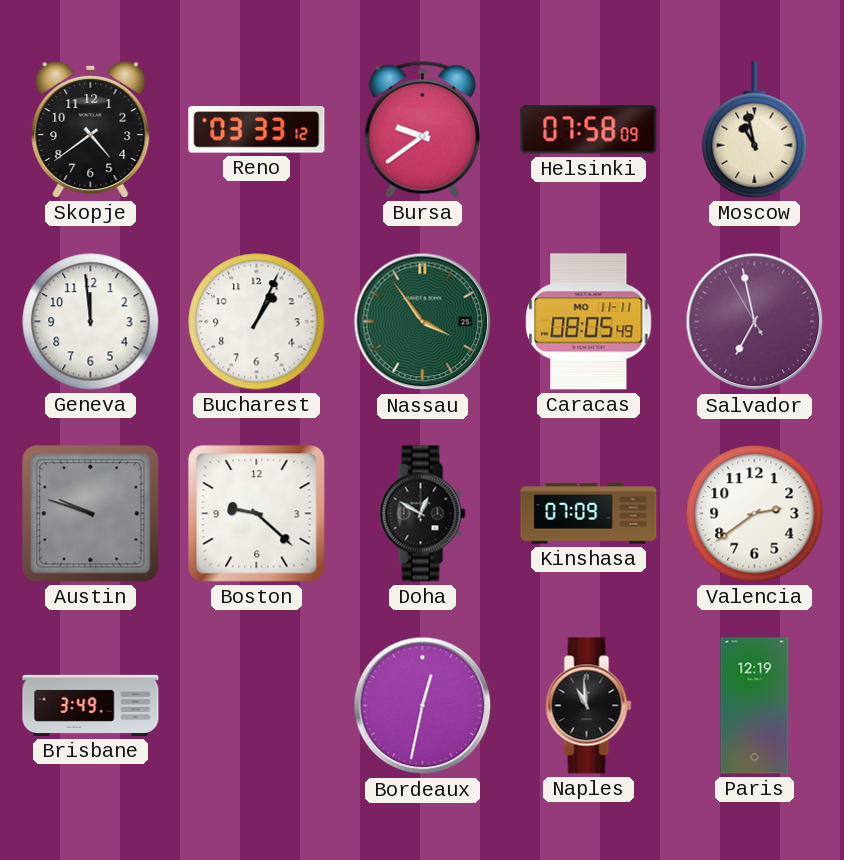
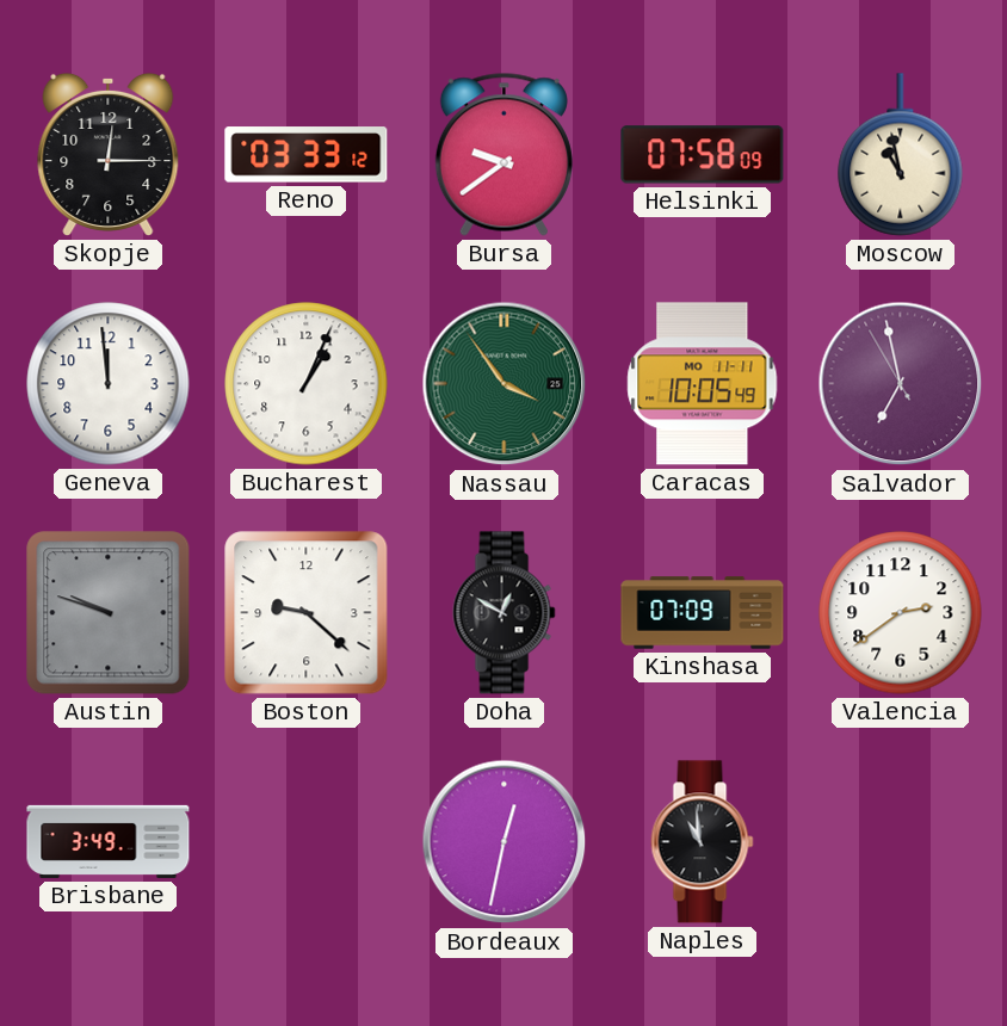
Skopje: 4:39 -> 12:15
Caracas: 08:05 -> 10:05
Paris: 12:19 -> none
